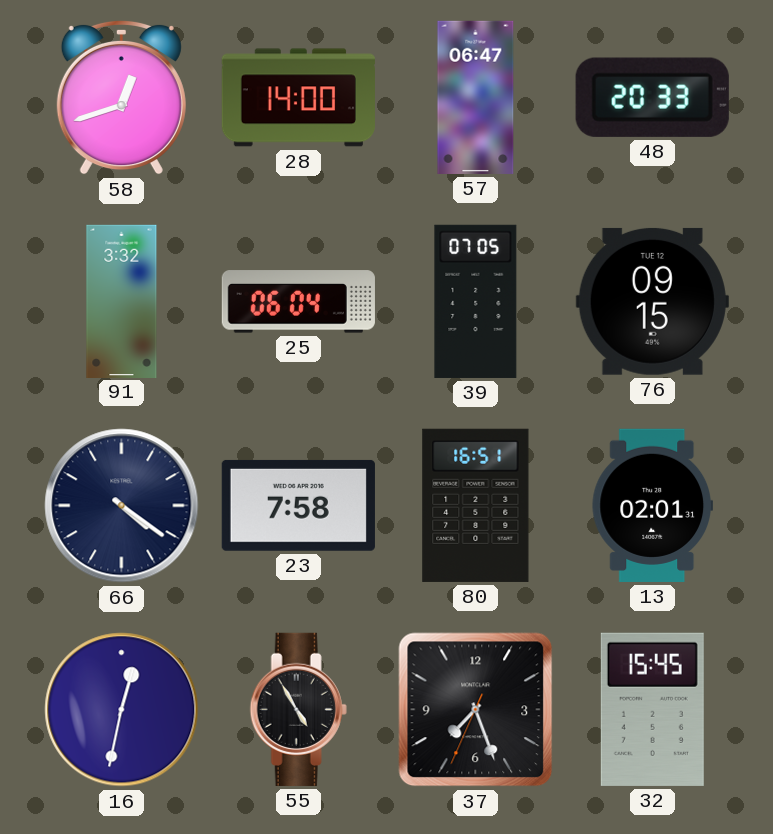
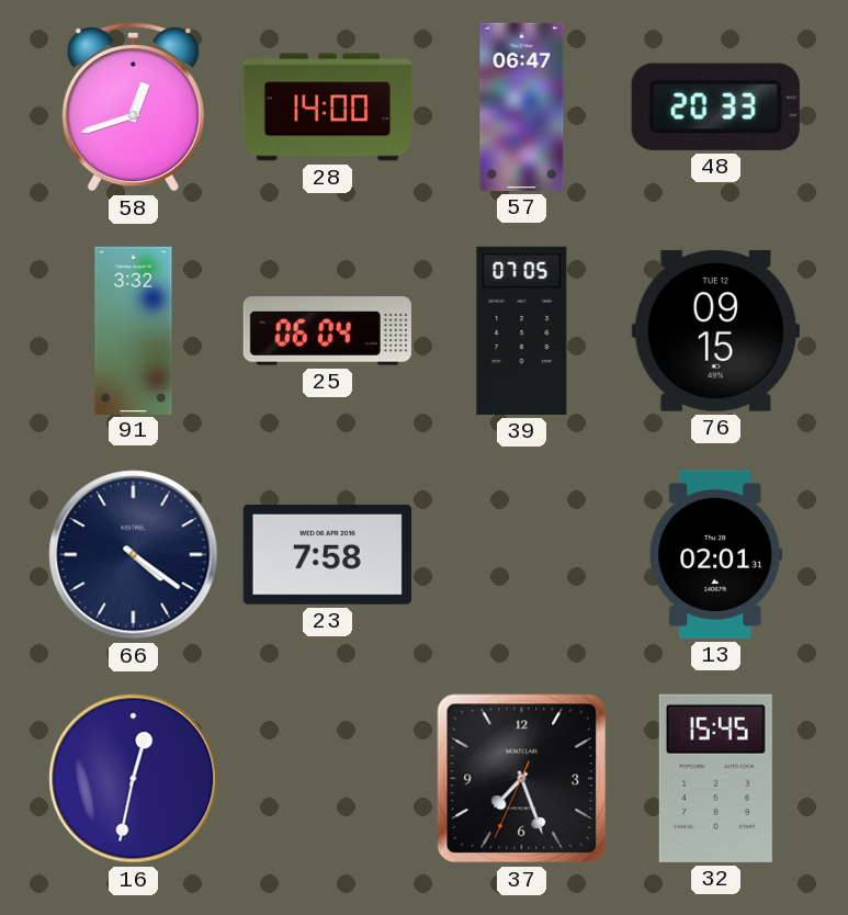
80: 16:51 -> none
55: 4:55 -> none
